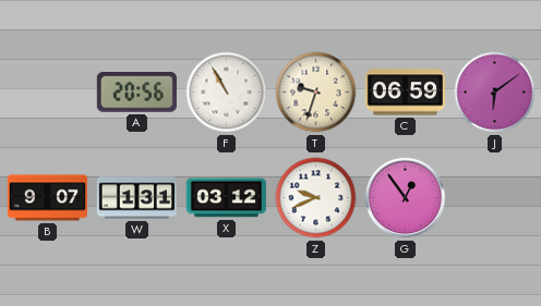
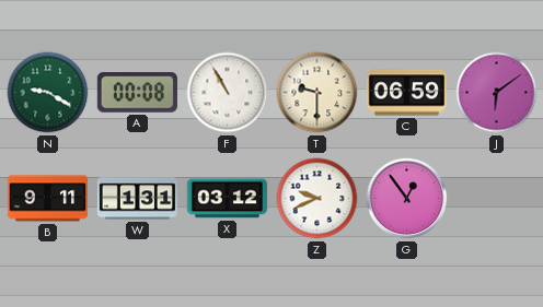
N: none -> 9:20
A: 20:56 -> 00:08
T: 9:33 -> 9:30
B: 9:07 -> 9:11
